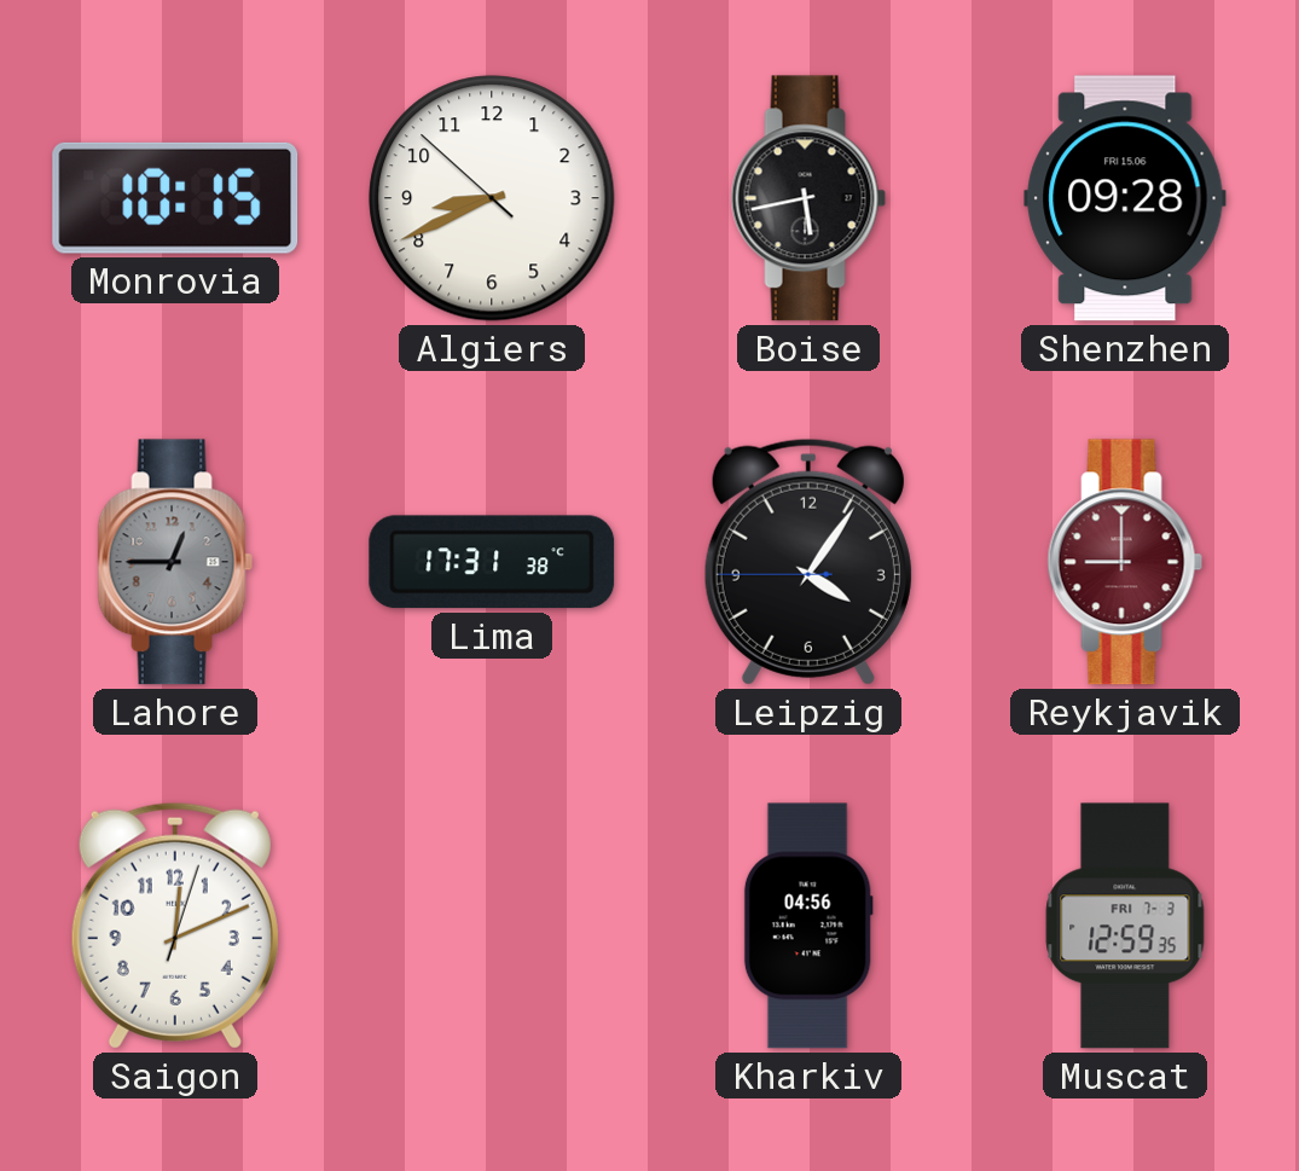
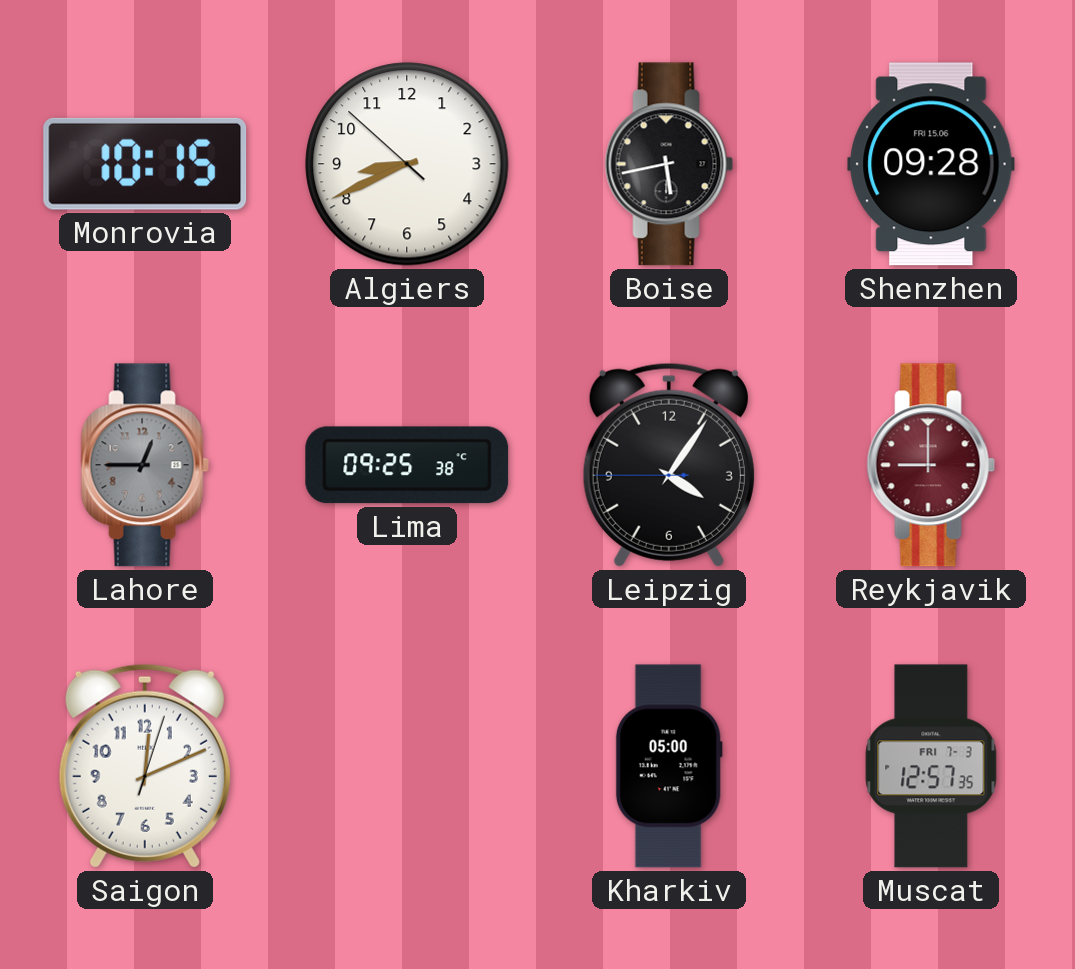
Lima: 17:31 -> 09:25
Kharkiv: 04:56 -> 05:00
Muscat: 12:59 -> 12:57
